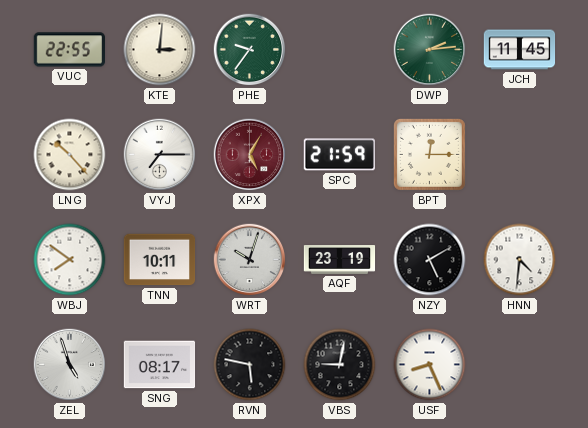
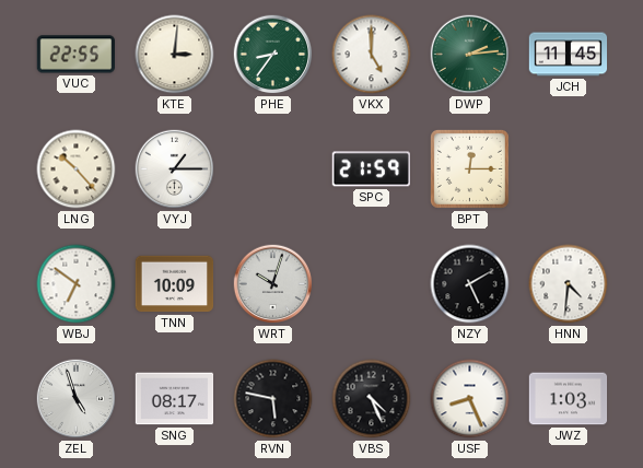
PHE: 9:36 -> 8:36
VKX: none -> 5:00
VYJ: 7:15 -> 1:15
XPX: 5:05 -> none
WBJ: 7:51 -> 6:51
TNN: 10:11 -> 10:09
AQF: 23:19 -> none
VBS: 9:02 -> 4:26
JWZ: none -> 1:03
